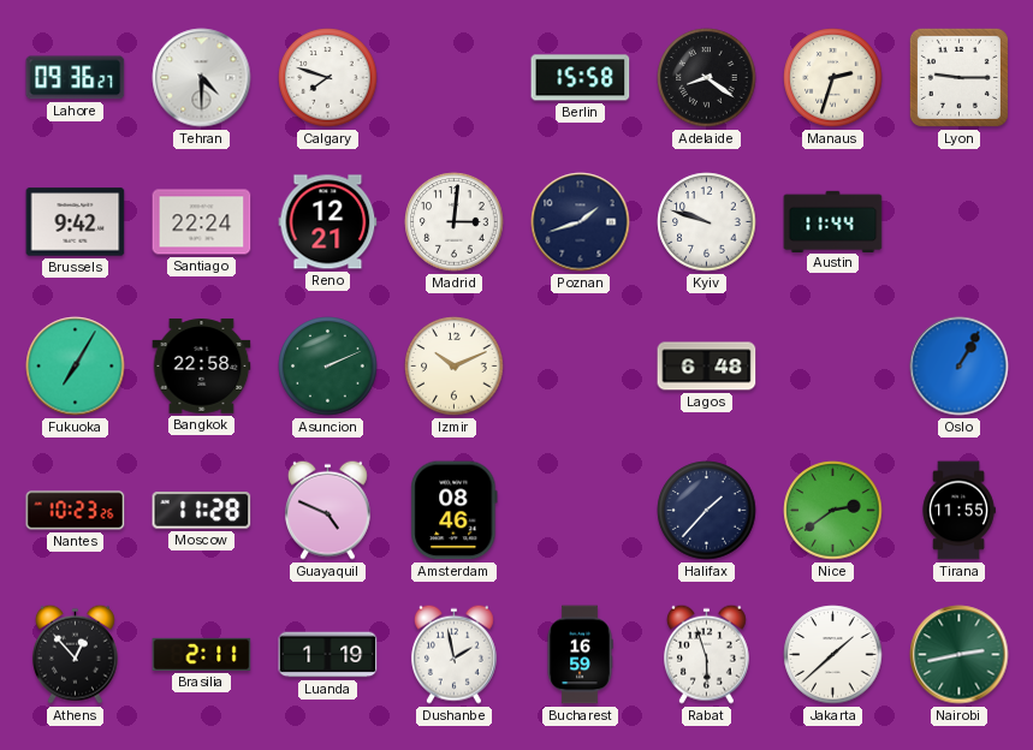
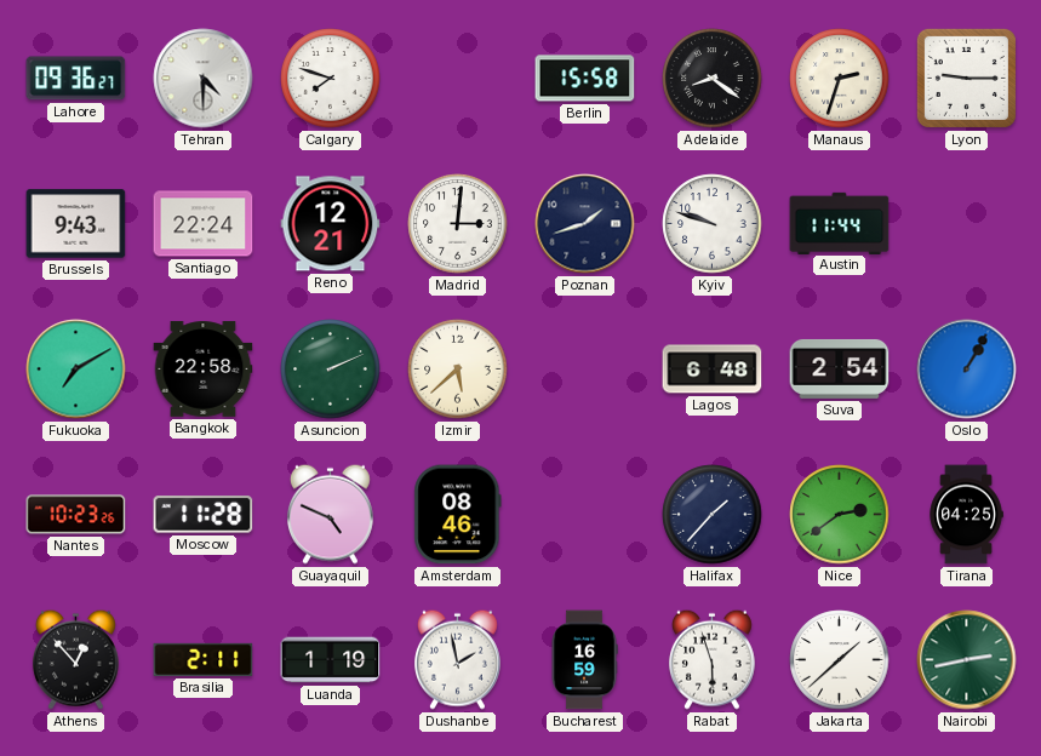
Brussels: 9:42 -> 9:43
Fukuoka: 7:05 -> 7:10
Izmir: 10:11 -> 5:38
Suva: none -> 2:54
Tirana: 11:55 -> 04:25
